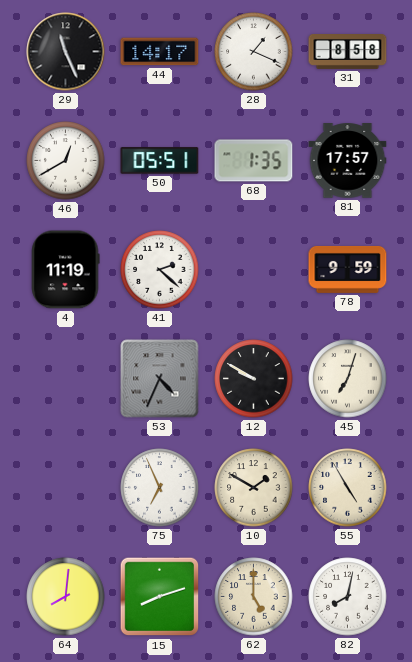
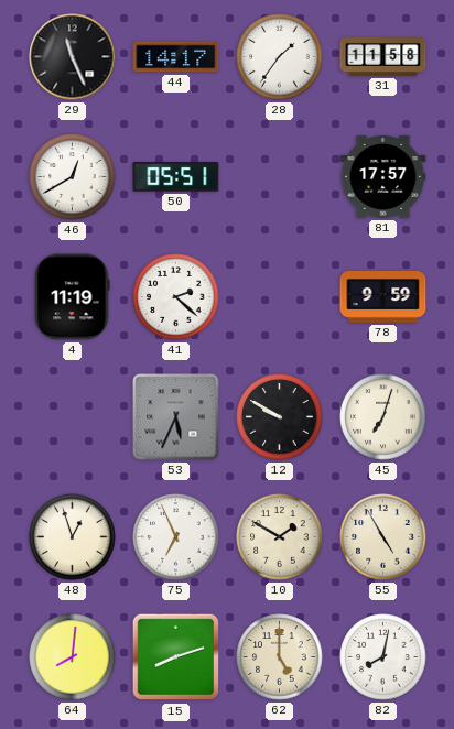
28: 1:19 -> 1:36
31: 8:58 -> 11:58
68: 1:35 -> none
53: 4:34 -> 5:34
48: none -> 12:57
